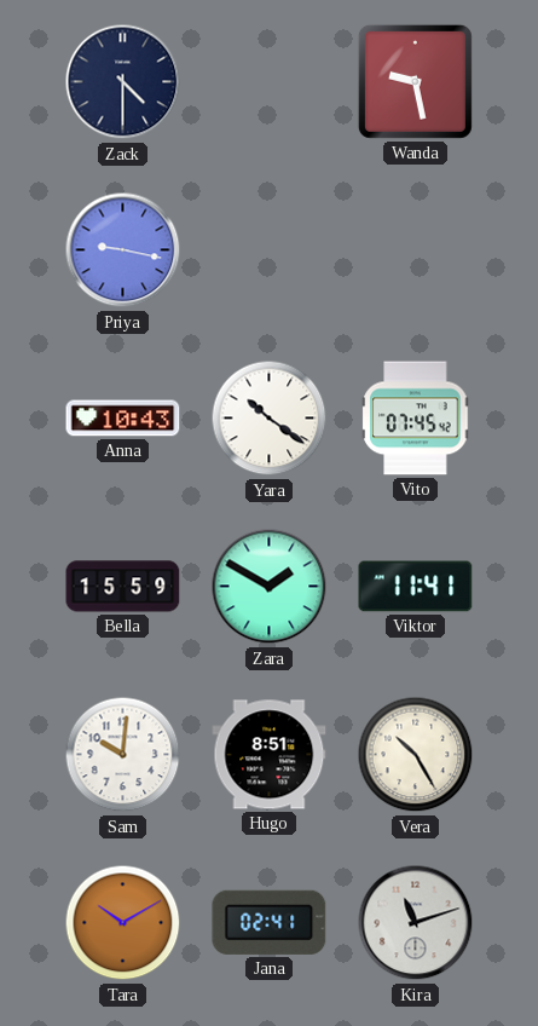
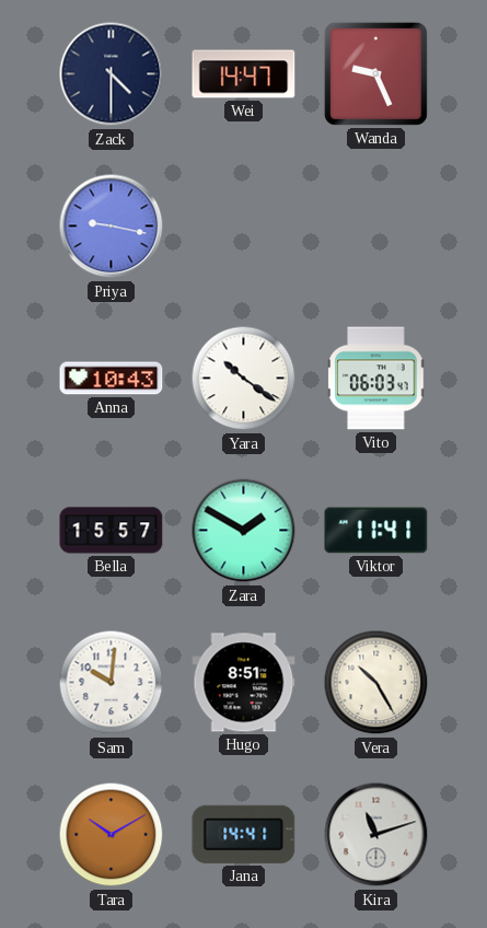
Wei: none -> 14:47
Wanda: 9:28 -> 9:26
Vito: 07:45 -> 06:03
Bella: 15:59 -> 15:57
Jana: 02:41 -> 14:41
